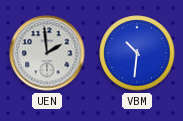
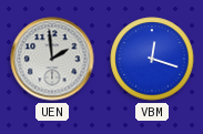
VBM: 10:31 -> 12:18
